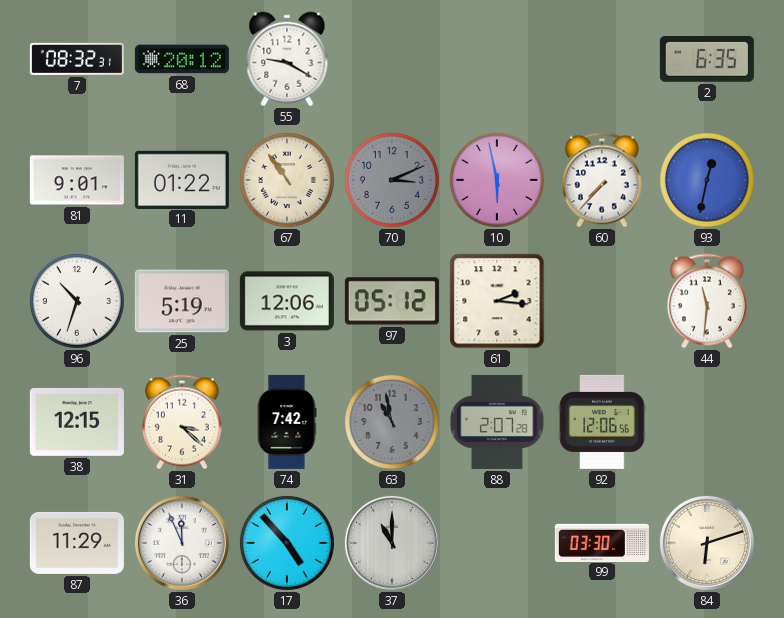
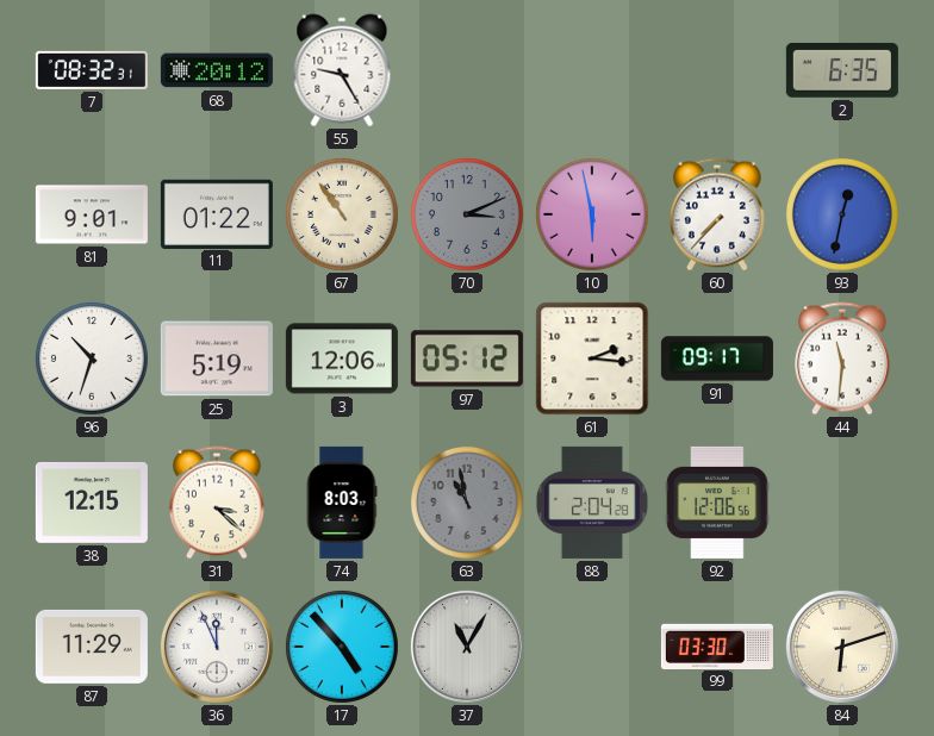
55: 9:20 -> 9:25
91: none -> 09:17
74: 7:42 -> 8:03
88: 2:07 -> 2:04
37: 11:00 -> 11:05
